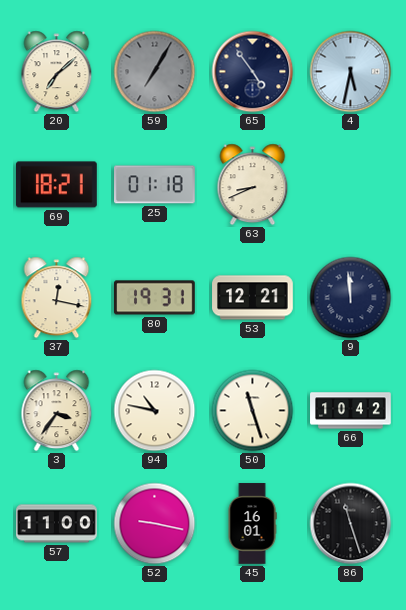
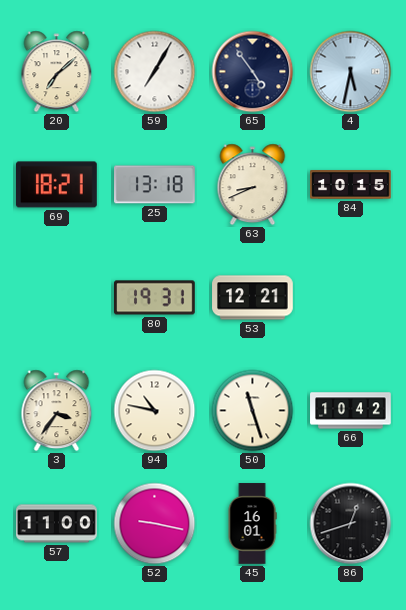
59 dial: grey -> white
25: 01:18 -> 13:18
84: none -> 10:15
37: 12:17 -> none
9: 11:59 -> none
86: 11:27 -> 12:42
